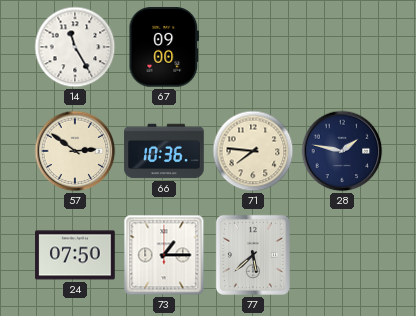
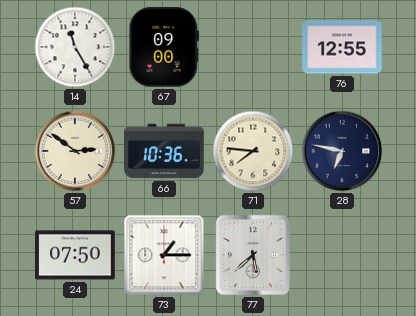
76: none -> 12:55
28: 1:47 -> 6:47
